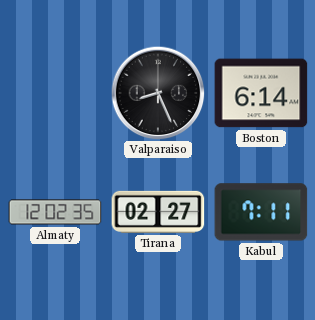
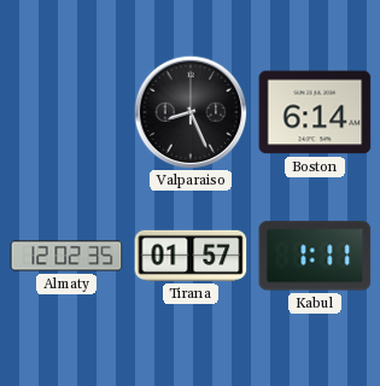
Tirana: 02:27 -> 01:57
Kabul: 7:11 -> 1:11
